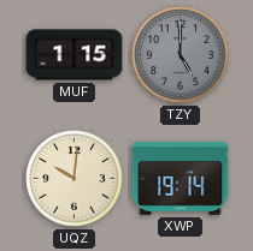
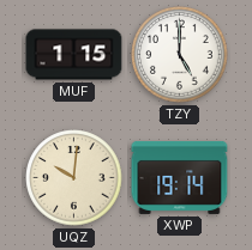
TZY dial: grey -> white
